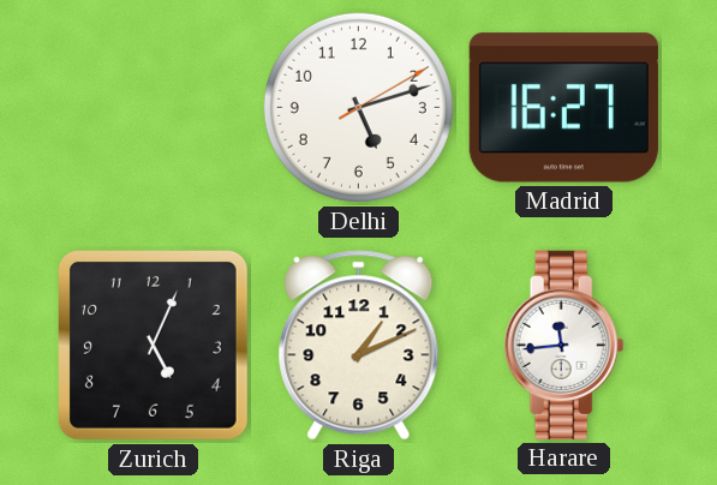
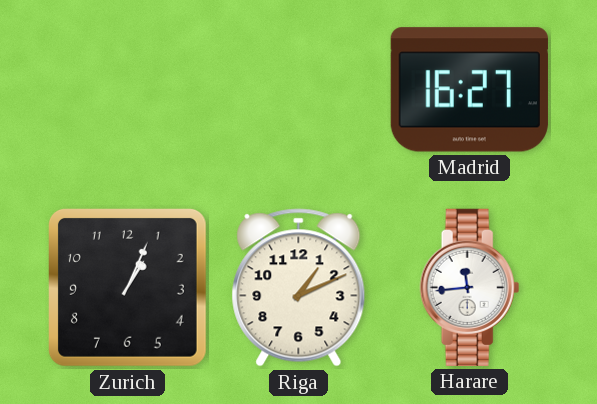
Delhi: 5:12 -> none
Zurich: 5:04 -> 1:04
